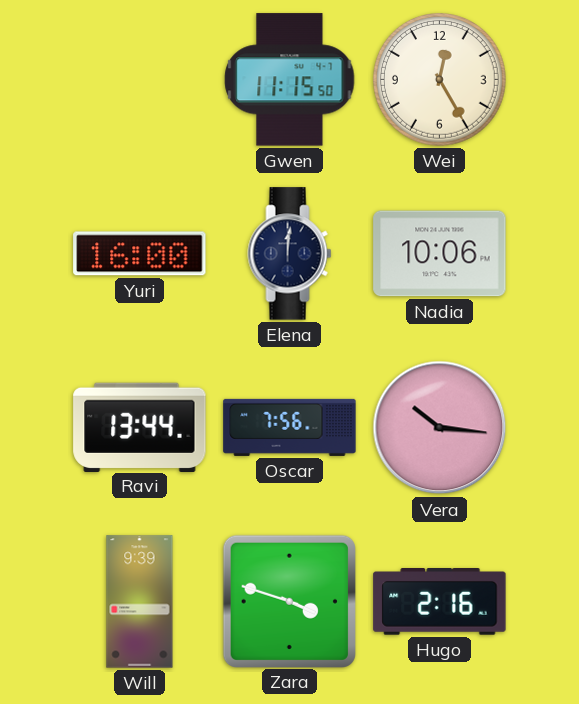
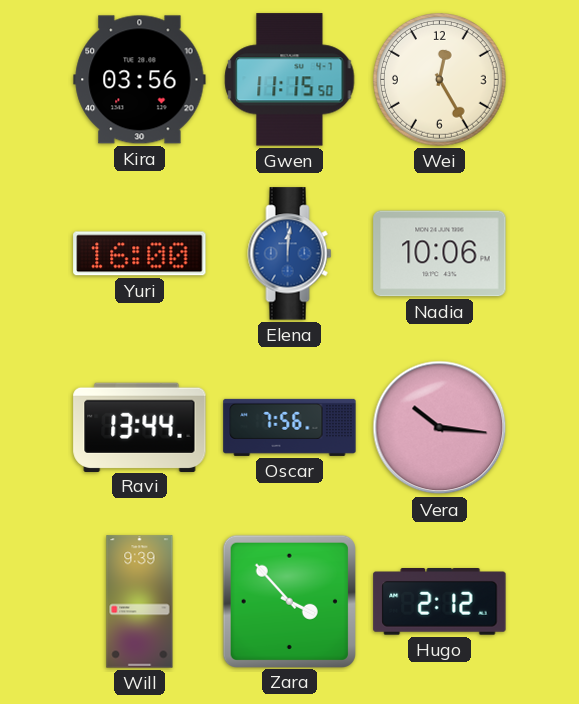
Kira: none -> 03:56
Elena dial: navy -> blue
Zara: 3:48 -> 3:53
Hugo: 2:16 -> 2:12
